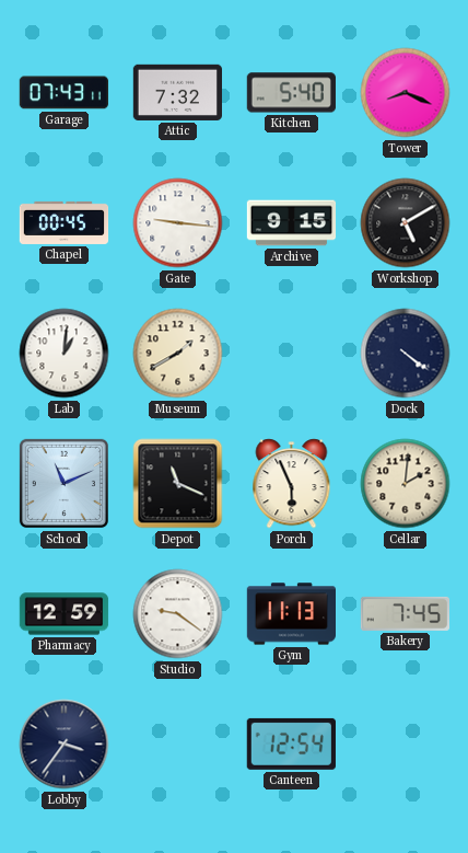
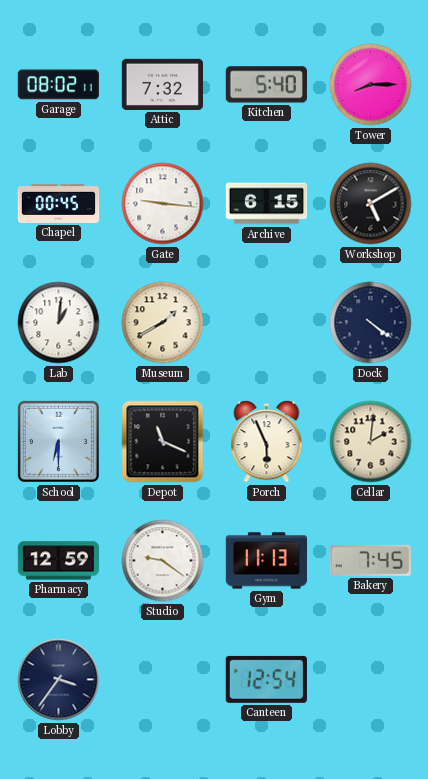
Garage: 07:43 -> 08:02
Tower: 8:19 -> 8:15
Archive: 9:15 -> 6:15
School: 11:11 -> 6:30
